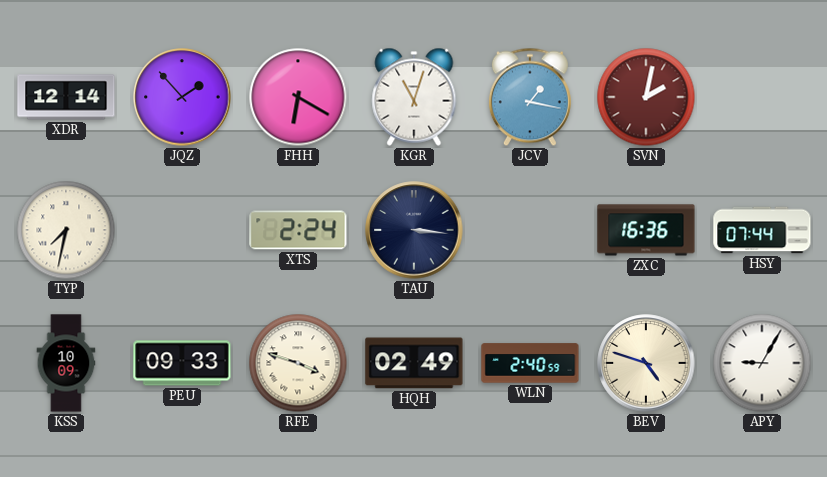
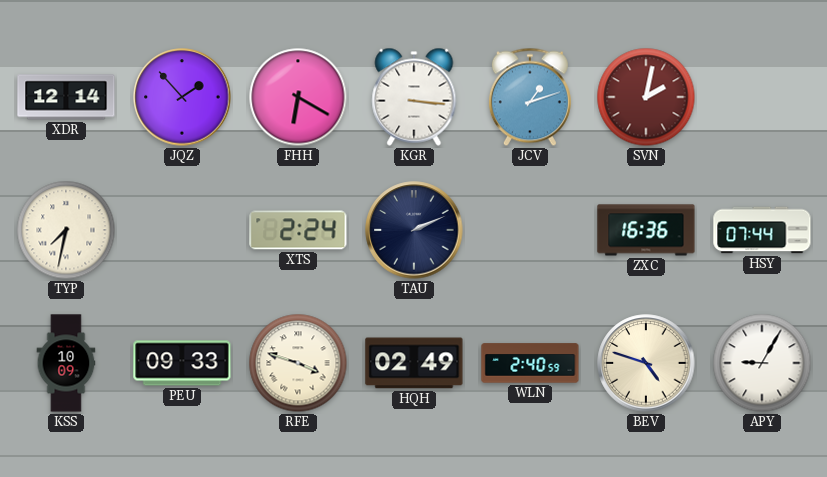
KGR: 11:03 -> 3:16
JCV: 1:17 -> 1:12
TAU: 3:16 -> 2:11
